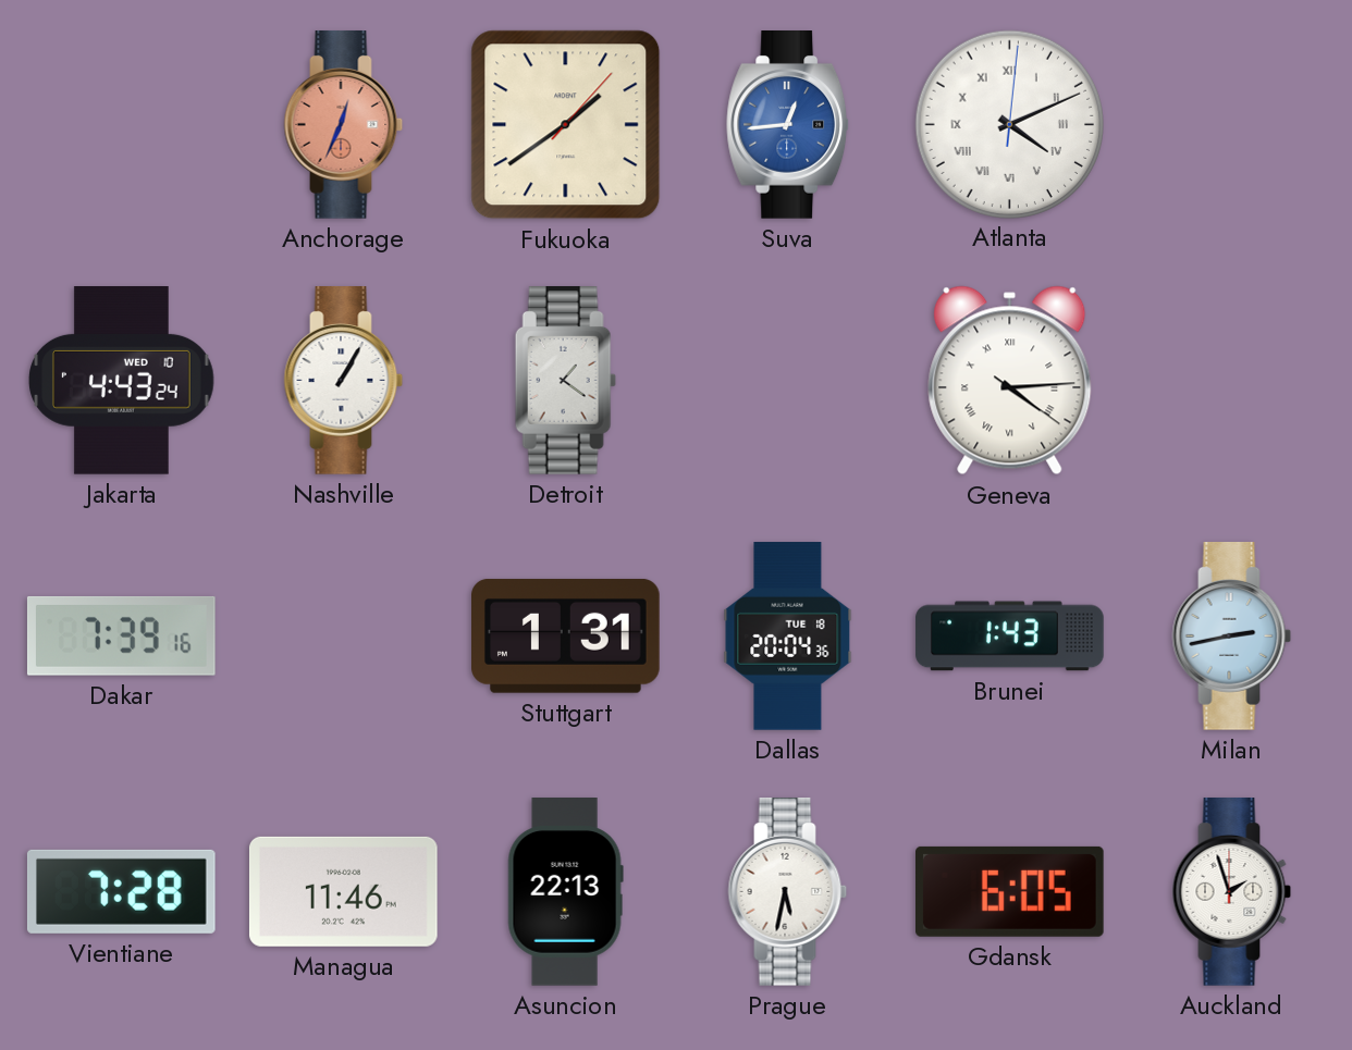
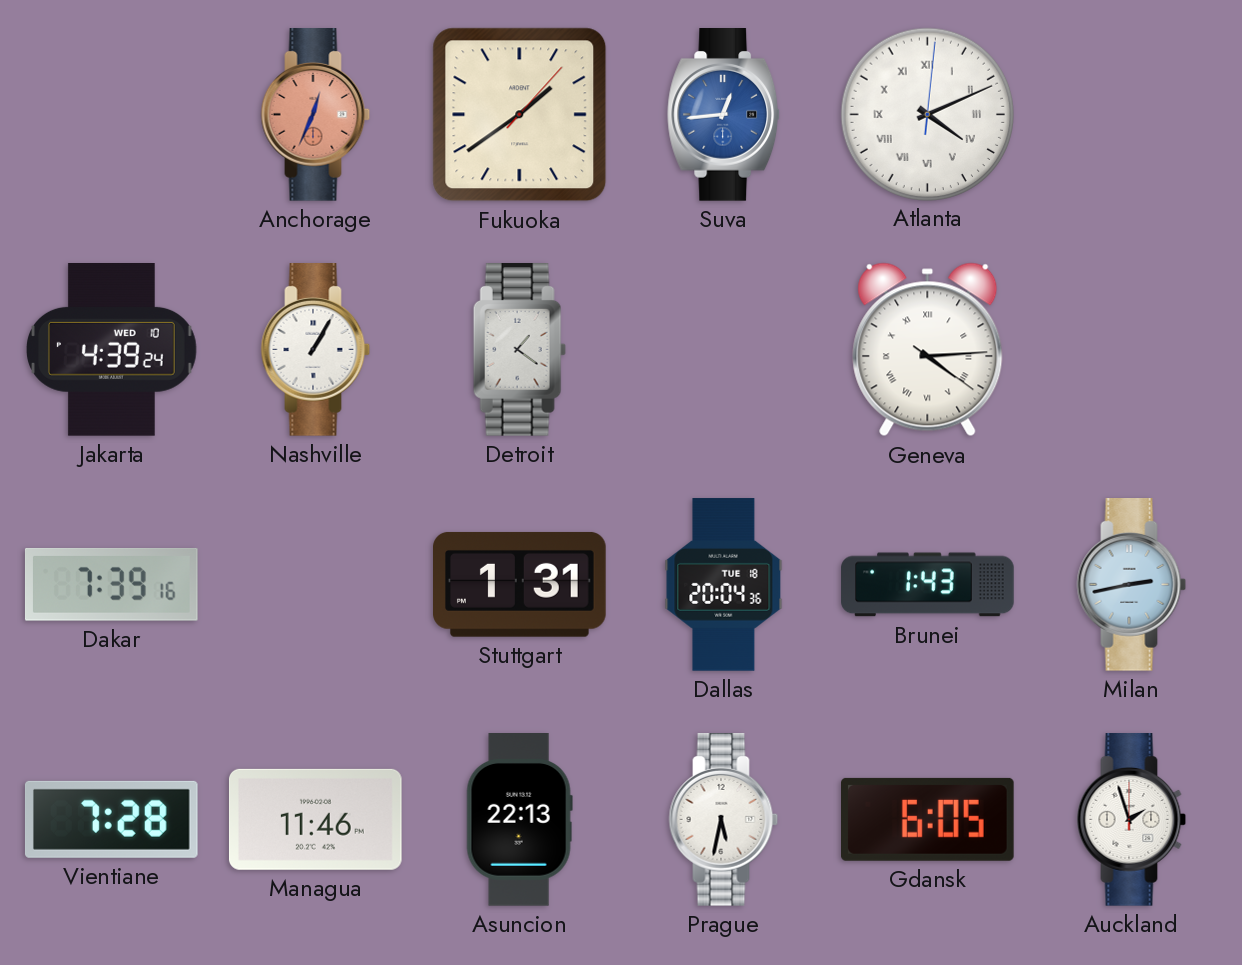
Jakarta: 4:43 -> 4:39
